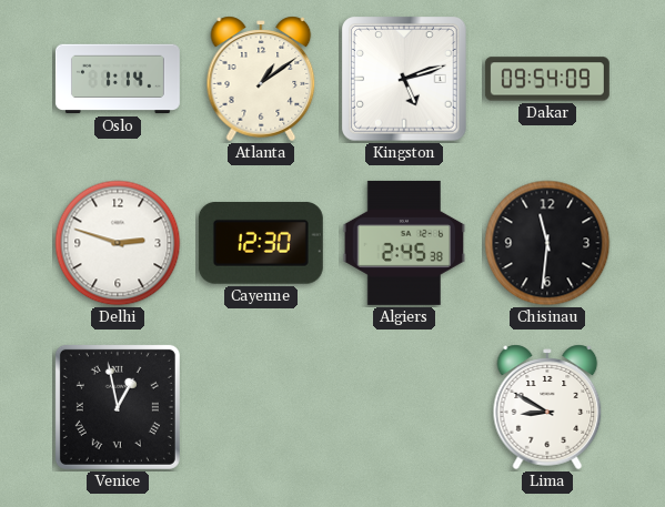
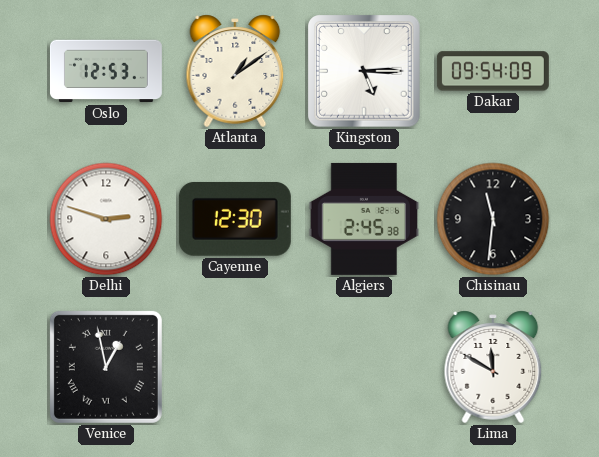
Oslo: 1:14 -> 12:53
Kingston: 5:12 -> 5:15
Lima: 8:50 -> 11:50
